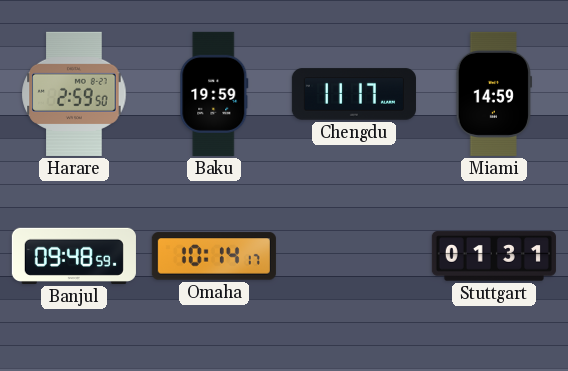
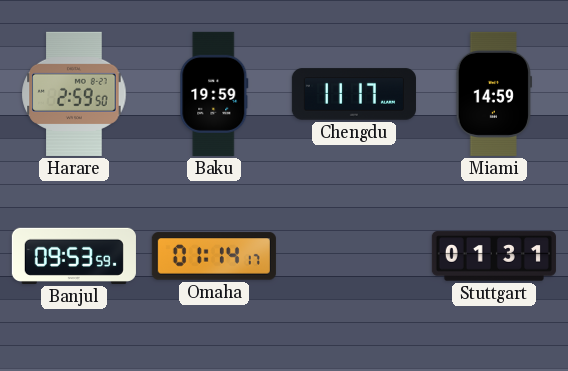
Banjul: 09:48 -> 09:53
Omaha: 10:14 -> 01:14
